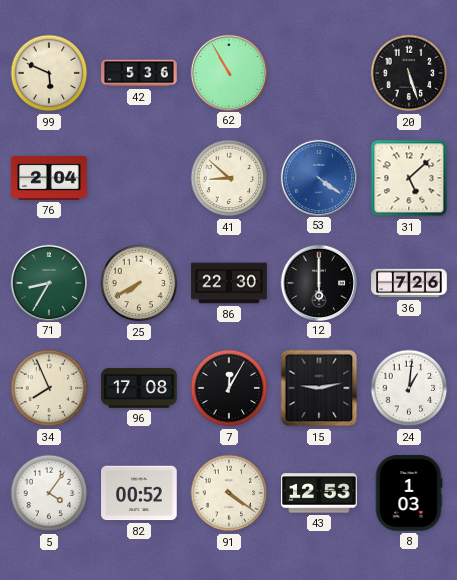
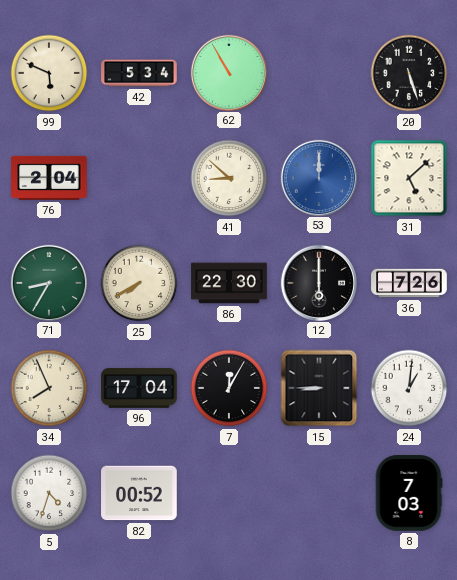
42: 5:36 -> 5:34
53: 4:21 -> 12:00
96: 17:08 -> 17:04
15: 9:13 -> 8:45
5: 4:06 -> 4:33
91: 4:21 -> none
43: 12:53 -> none
8: 1:03 -> 7:03
